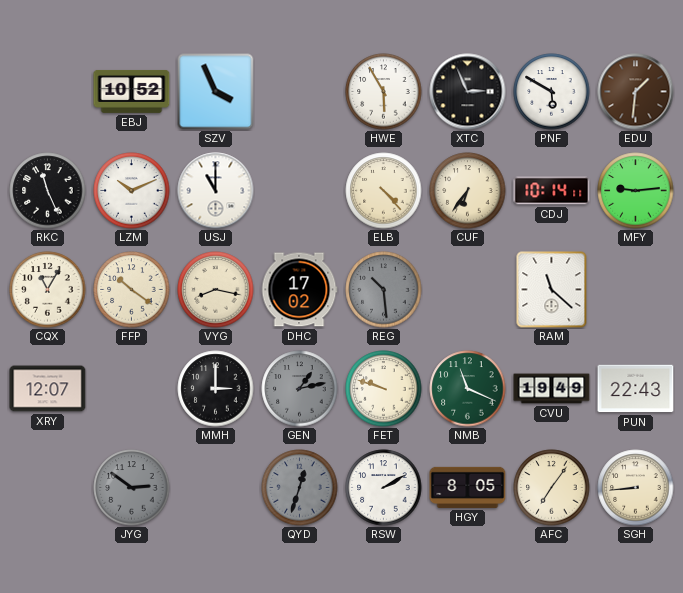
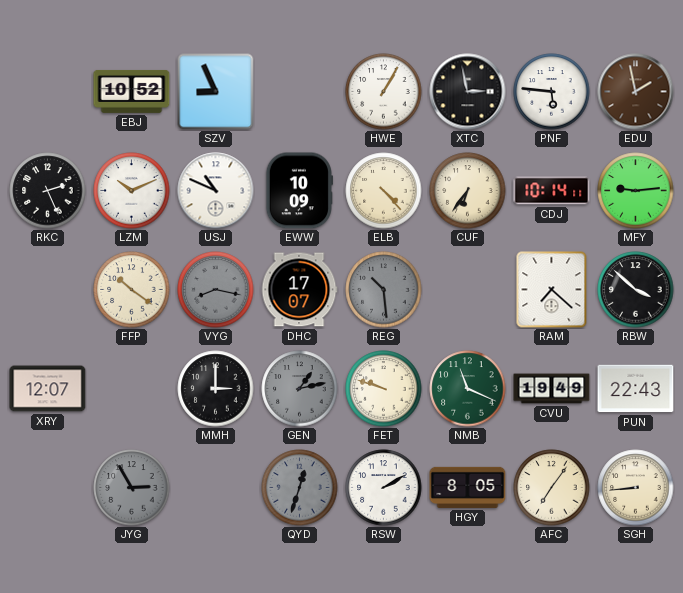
SZV: 3:56 -> 8:56
HWE: 5:55 -> 1:05
XTC: 2:56 -> 2:58
PNF: 5:50 -> 5:46
EDU: 1:31 -> 1:58
RKC: 11:26 -> 2:26
USJ: 11:00 -> 10:49
EWW: none -> 10:09
CQX: 11:05 -> none
VYG dial: cream -> grey
DHC: 17:02 -> 17:07
RAM: 11:22 -> 7:22
RBW: none -> 3:52
JYG: 2:51 -> 2:55
